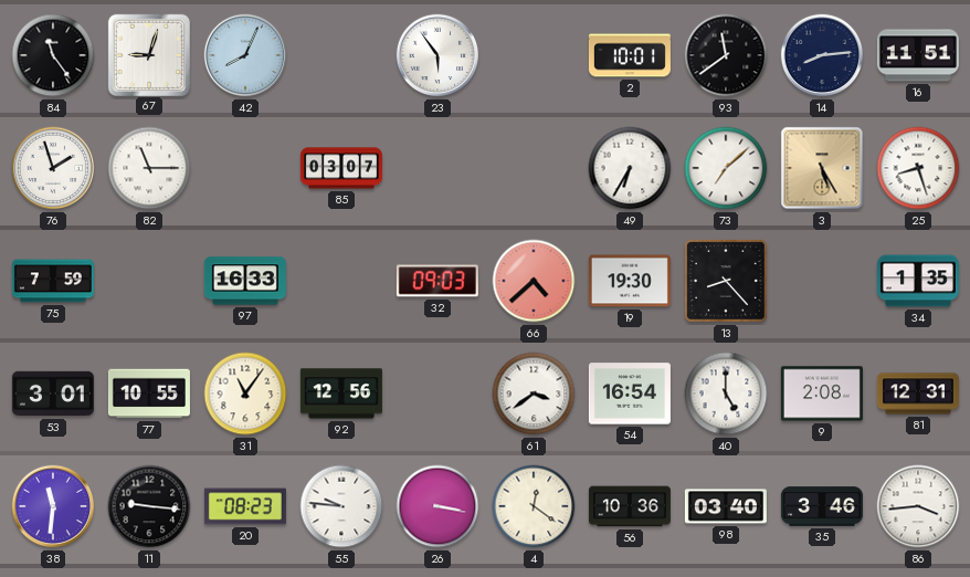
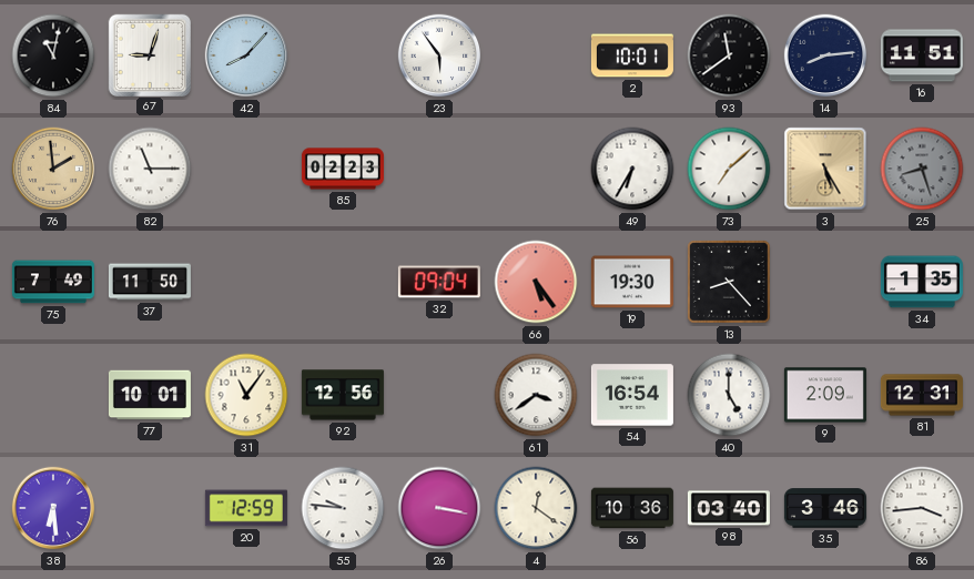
84: 11:24 -> 11:02
42: 8:04 -> 8:07
76: 1:57 -> 1:59
76 dial: white -> champagne
85: 03:07 -> 02:23
25 dial: white -> grey
75: 7:59 -> 7:49
37: none -> 11:50
97: 16:33 -> none
32: 09:03 -> 09:04
66: 4:38 -> 5:24
53: 3:01 -> none
77: 10:55 -> 10:01
9: 2:08 -> 2:09
38: 11:31 -> 6:29
11: 9:16 -> none
20: 08:23 -> 12:59
